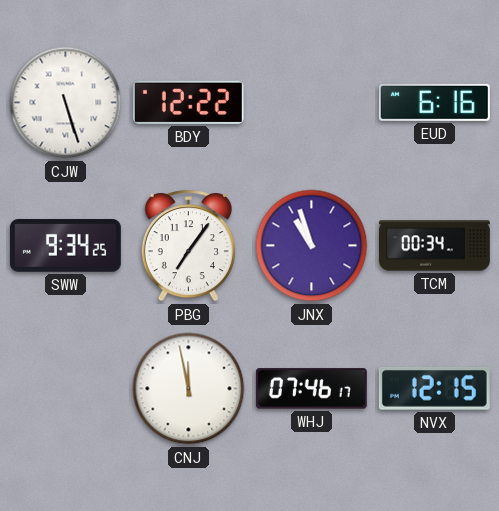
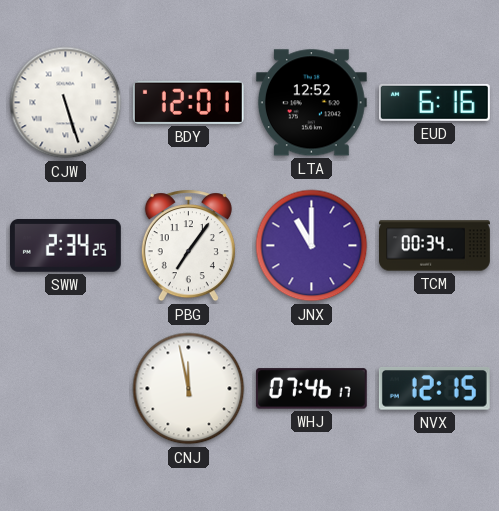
BDY: 12:22 -> 12:01
LTA: none -> 12:52
SWW: 9:34 -> 2:34
JNX: 10:57 -> 11:00
